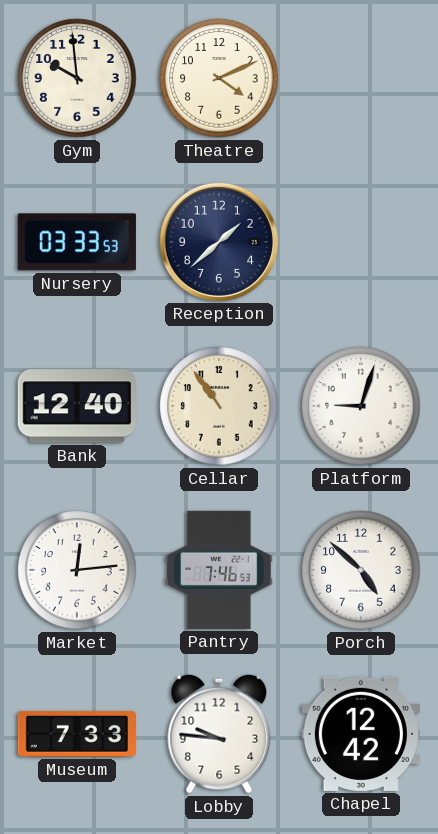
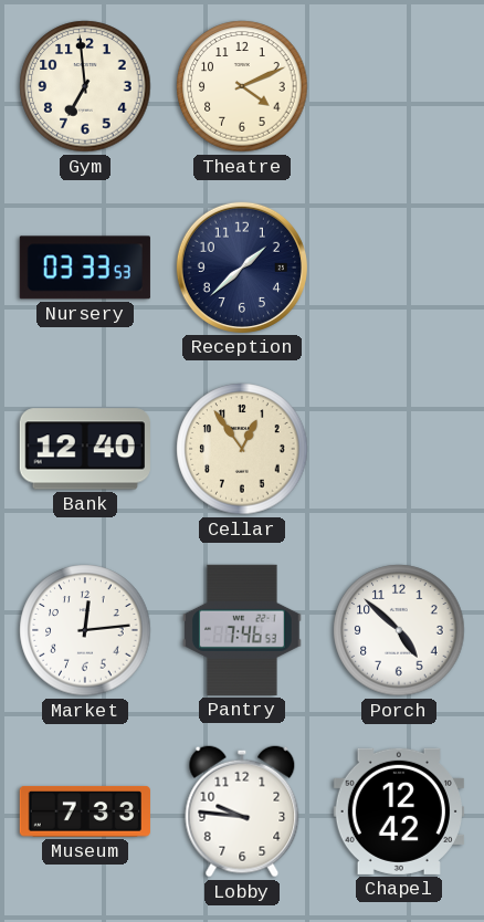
Gym: 9:59 -> 6:59
Cellar: 10:54 -> 12:54
Platform: 9:03 -> none
